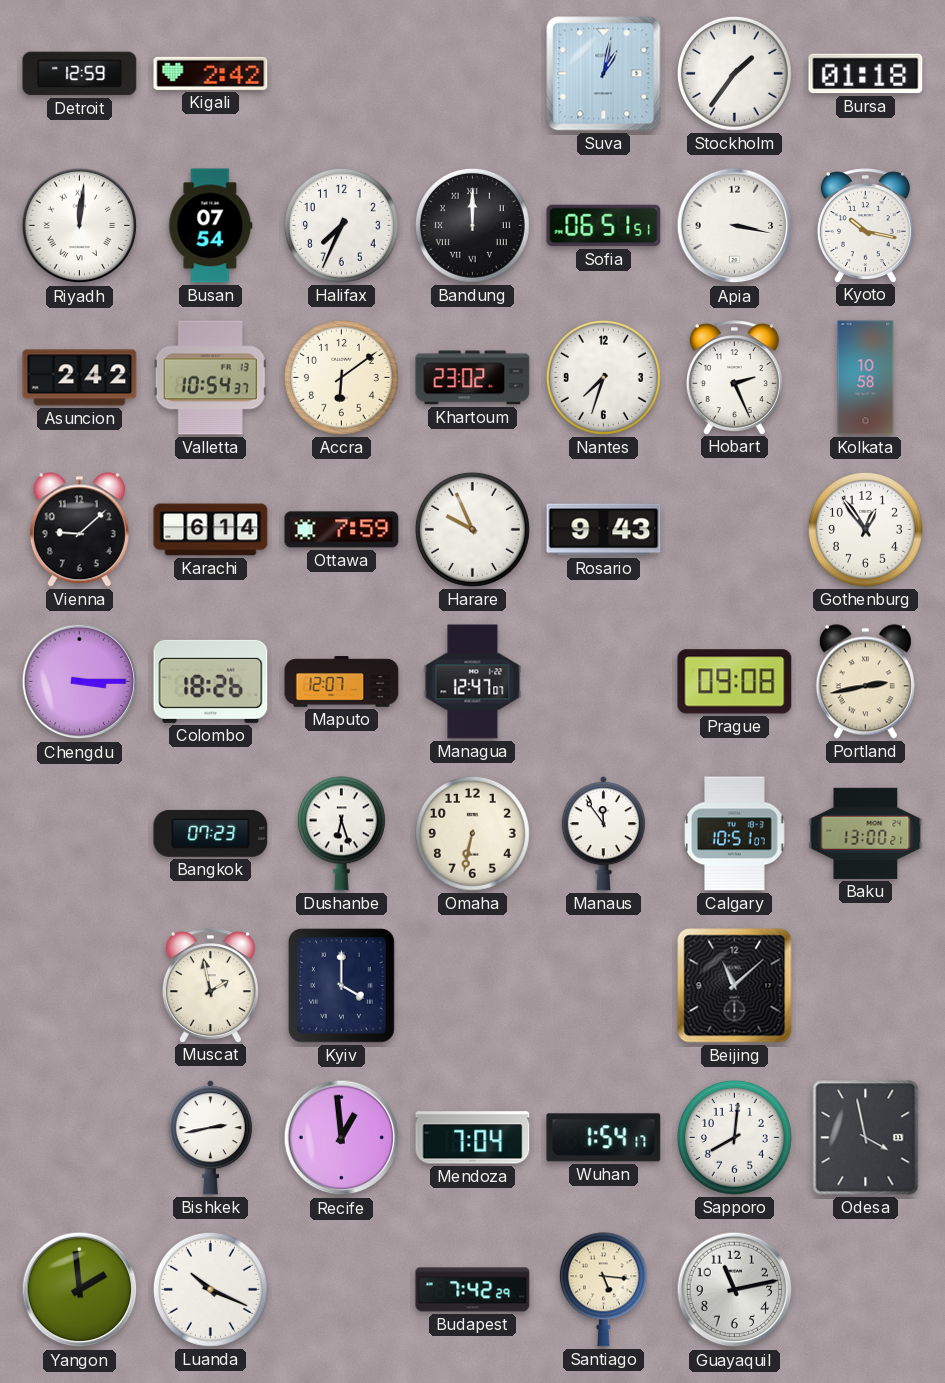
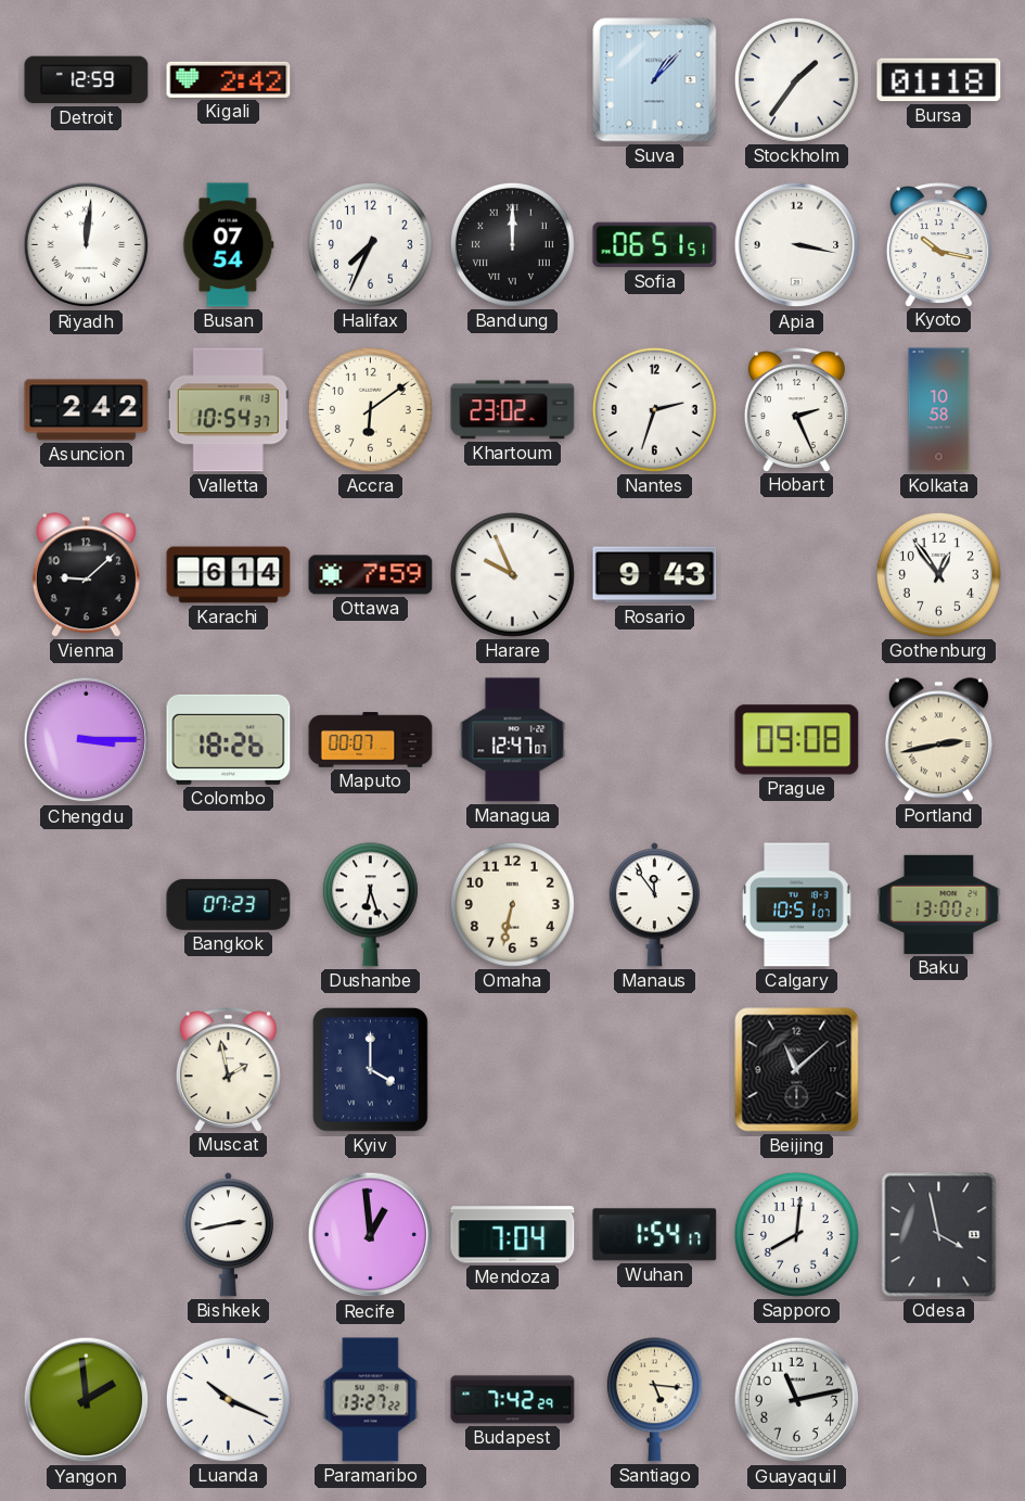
Suva: 1:02 -> 1:07
Nantes: 7:33 -> 2:33
Maputo: 12:07 -> 00:07
Paramaribo: none -> 13:27
